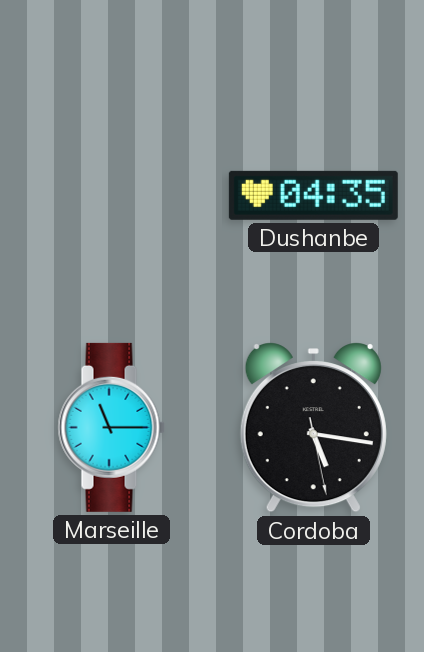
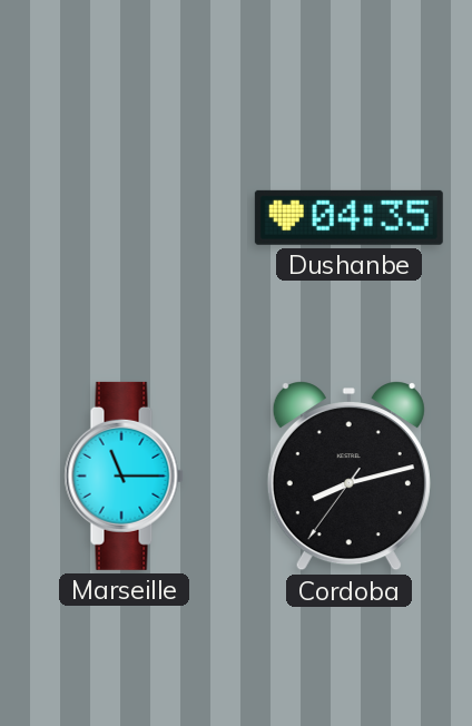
Cordoba: 5:16 -> 8:12
